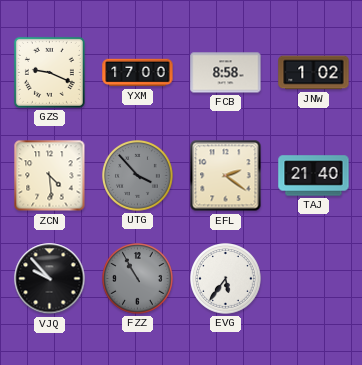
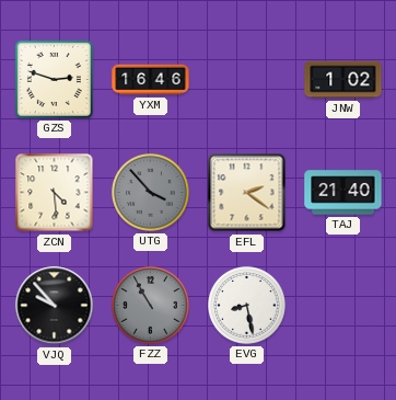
GZS: 9:19 -> 2:48
YXM: 17:00 -> 16:46
FCB: 8:58 -> none
EVG: 5:36 -> 8:28
